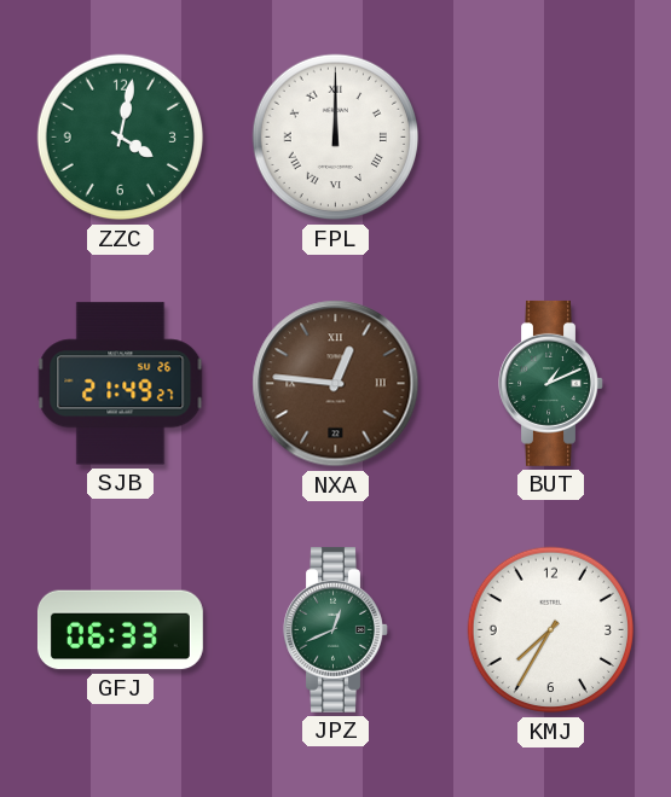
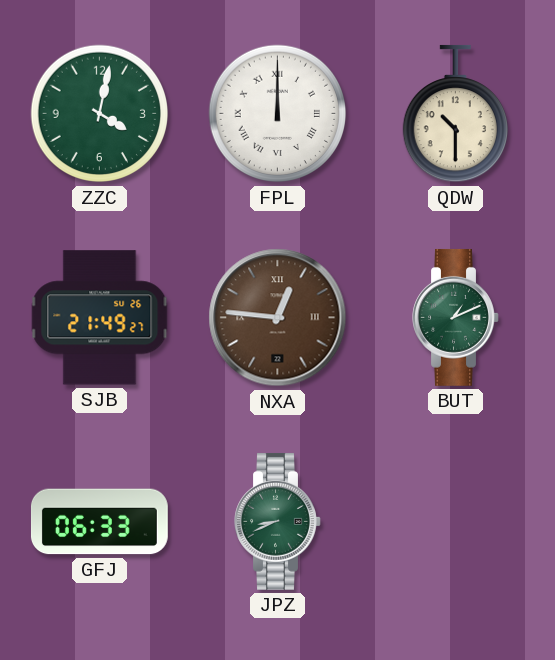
QDW: none -> 10:30
JPZ: 12:41 -> 8:41
KMJ: 7:35 -> none
